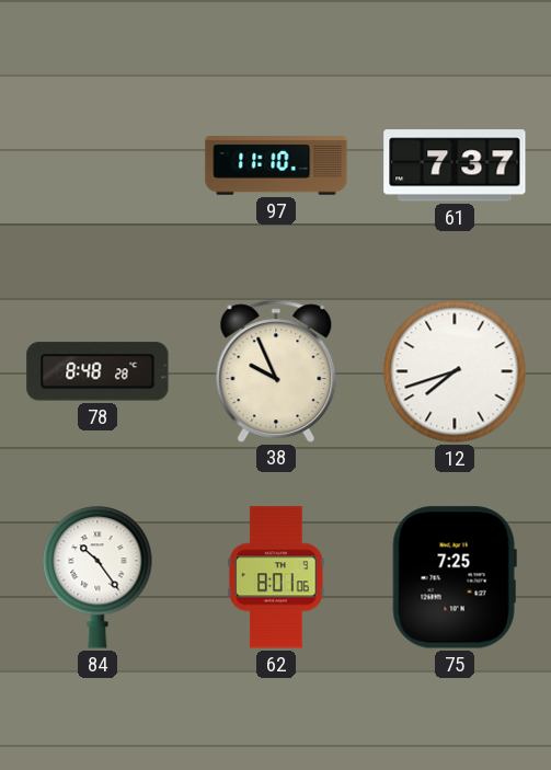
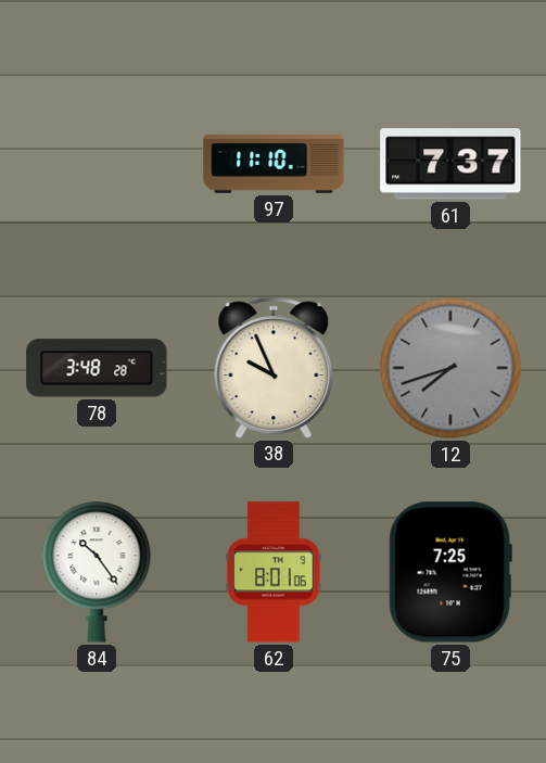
78: 8:48 -> 3:48
12 dial: white -> grey
